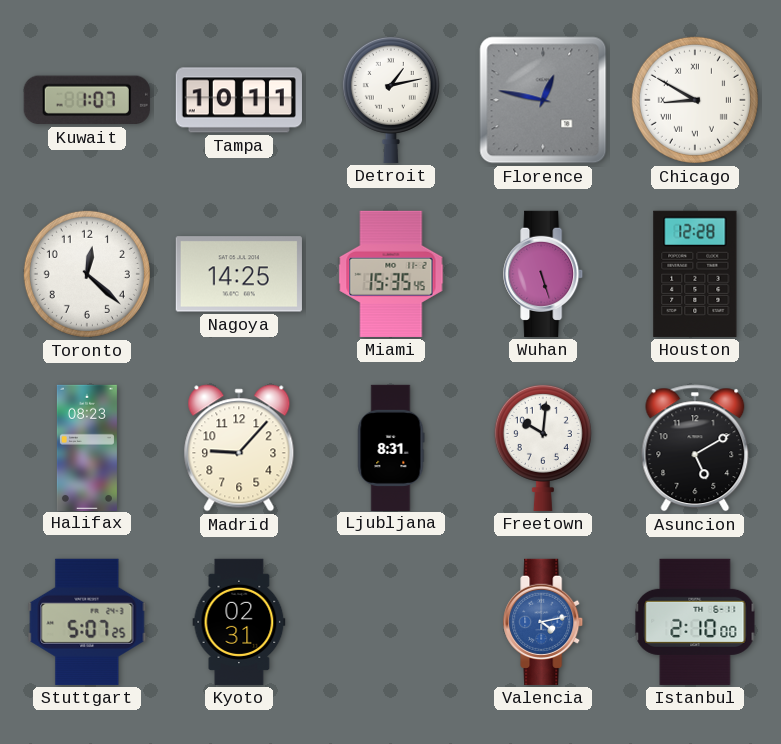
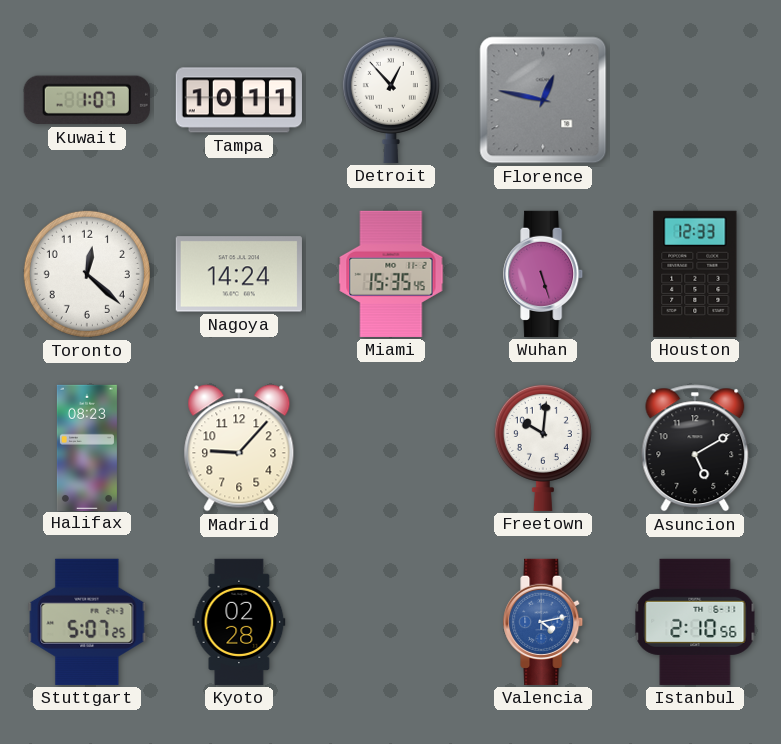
Detroit: 1:13 -> 12:53
Chicago: 8:50 -> none
Nagoya: 14:25 -> 14:24
Houston: 12:28 -> 12:33
Ljubljana: 8:31 -> none
Kyoto: 02:31 -> 02:28
Istanbul: 2:10:00 -> 2:10:56
